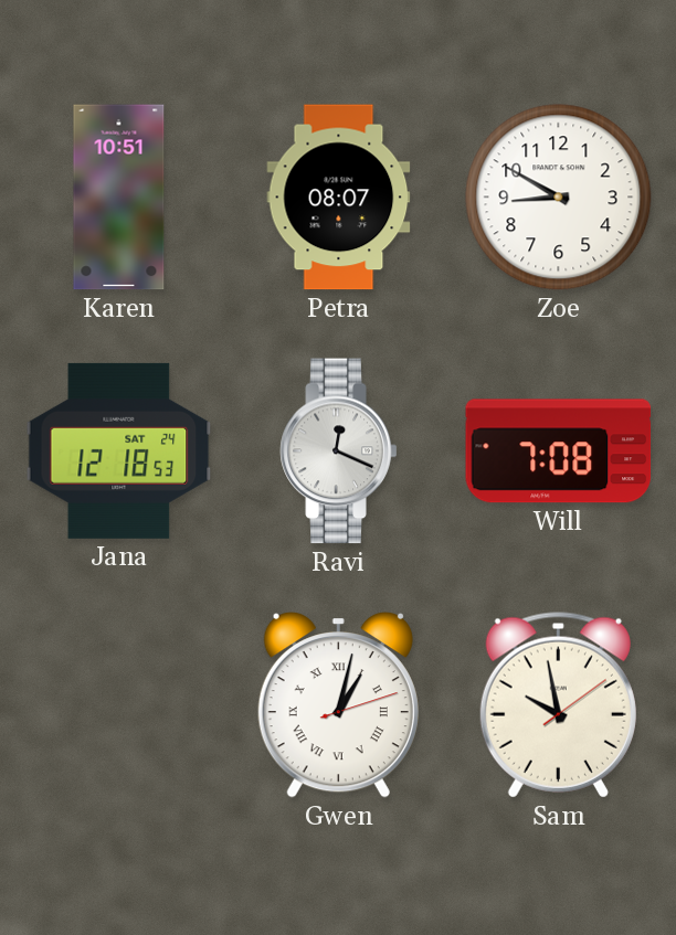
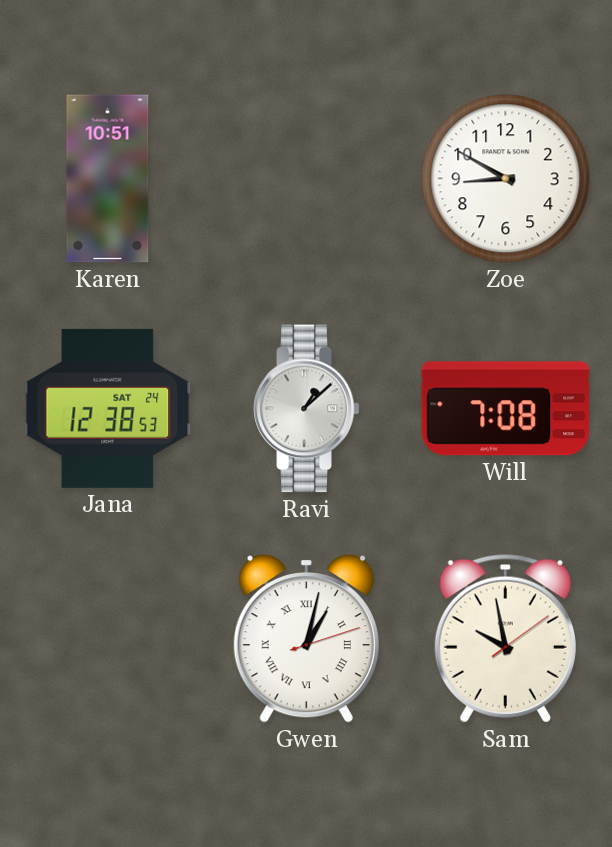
Petra: 08:07 -> none
Jana: 12:18 -> 12:38
Ravi: 12:19 -> 1:08
